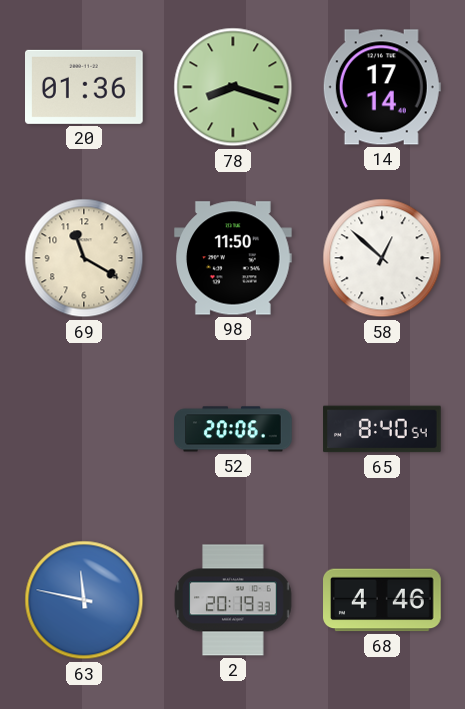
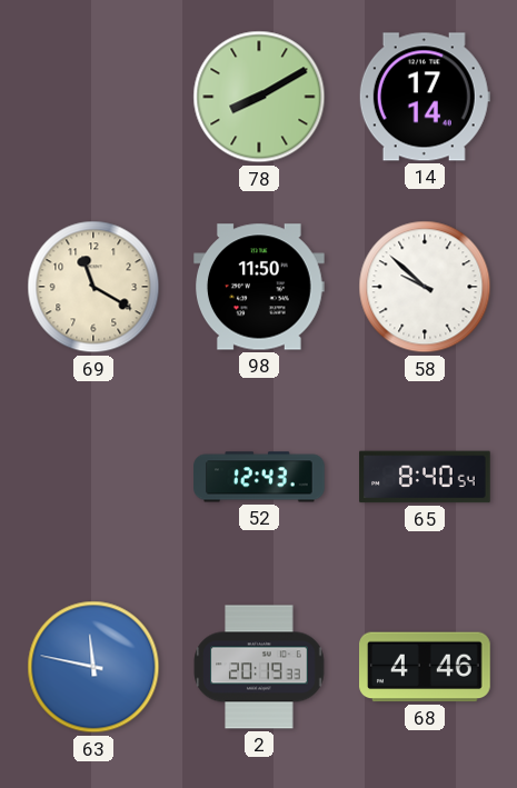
20: 01:36 -> none
78: 8:18 -> 8:10
58: 12:52 -> 9:52
52: 20:06 -> 12:43
